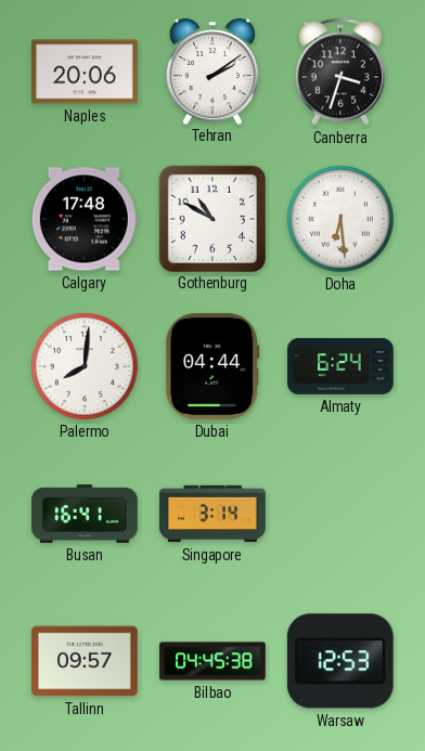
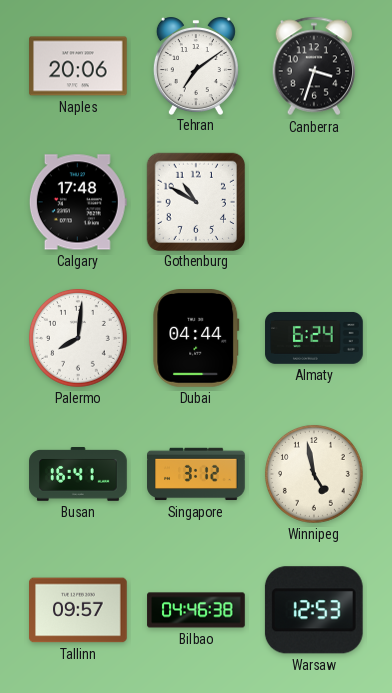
Tehran: 2:09 -> 7:09
Doha: 6:29 -> none
Singapore: 3:14 -> 3:12
Winnipeg: none -> 4:58
Bilbao: 04:45 -> 04:46
